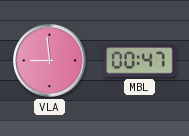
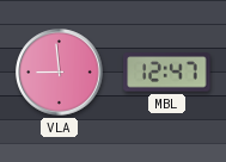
MBL: 00:47 -> 12:47
